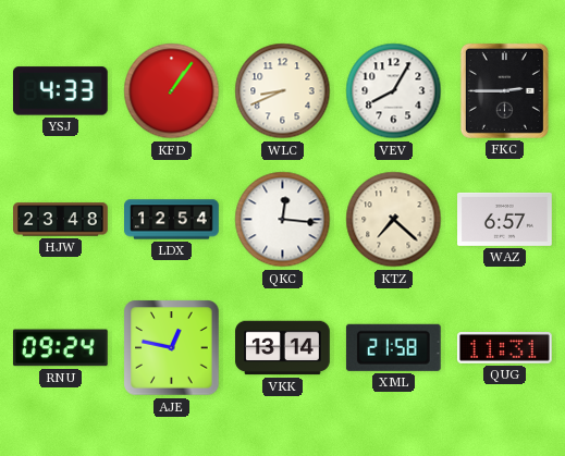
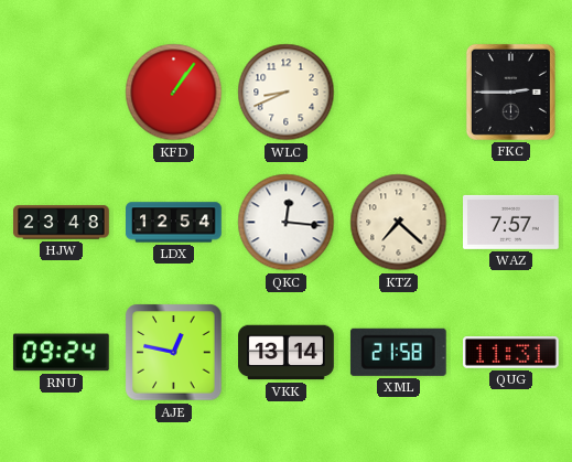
YSJ: 4:33 -> none
VEV: 8:05 -> none
WAZ: 6:57 -> 7:57
